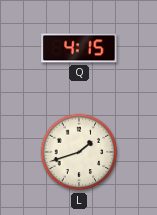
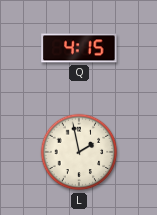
L: 1:42 -> 1:58
